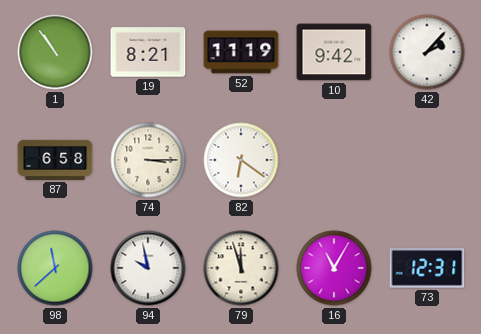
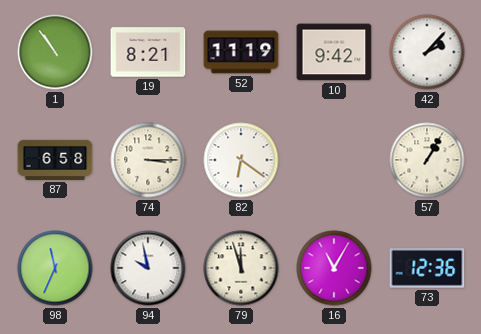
57: none -> 1:05
98: 11:38 -> 11:34
73: 12:31 -> 12:36
